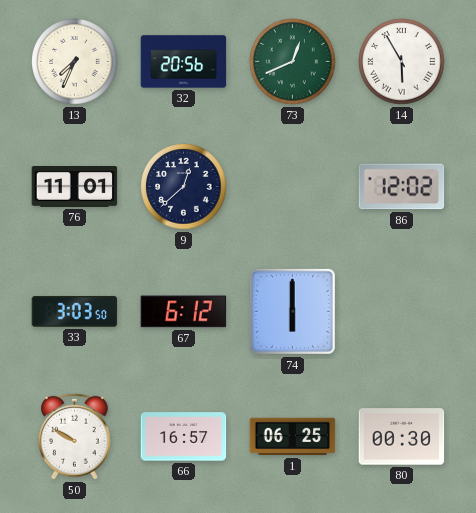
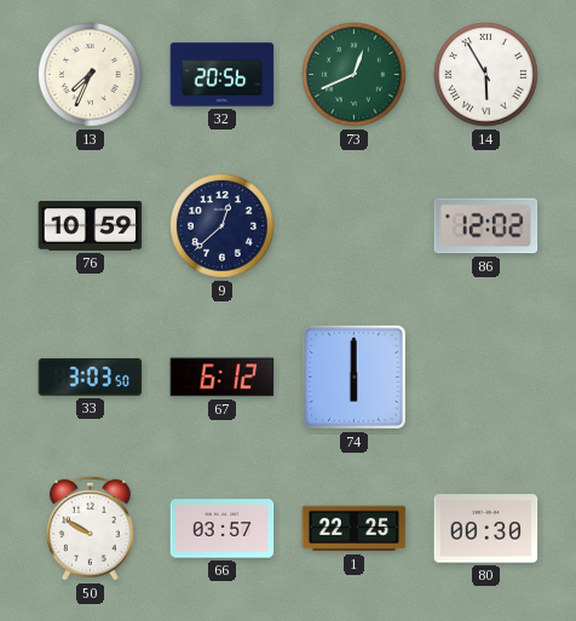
76: 11:01 -> 10:59
66: 16:57 -> 03:57
1: 06:25 -> 22:25
